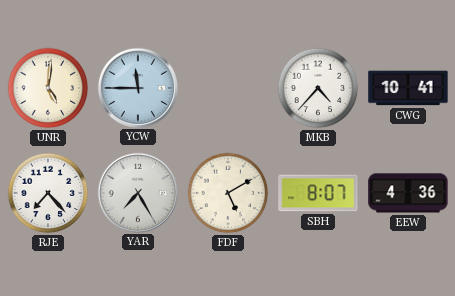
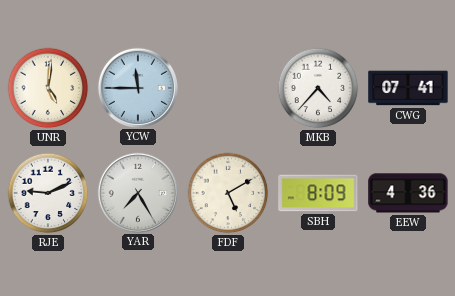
CWG: 10:41 -> 07:41
RJE: 7:23 -> 9:11
SBH: 8:07 -> 8:09
